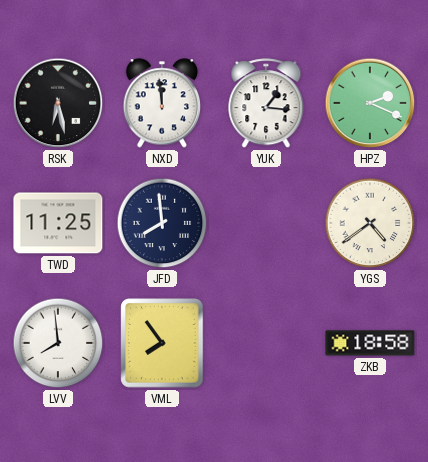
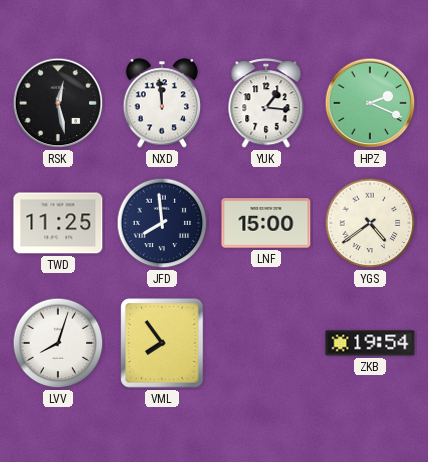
RSK: 6:28 -> 12:28
LNF: none -> 15:00
LVV: 7:59 -> 8:03
ZKB: 18:58 -> 19:54
